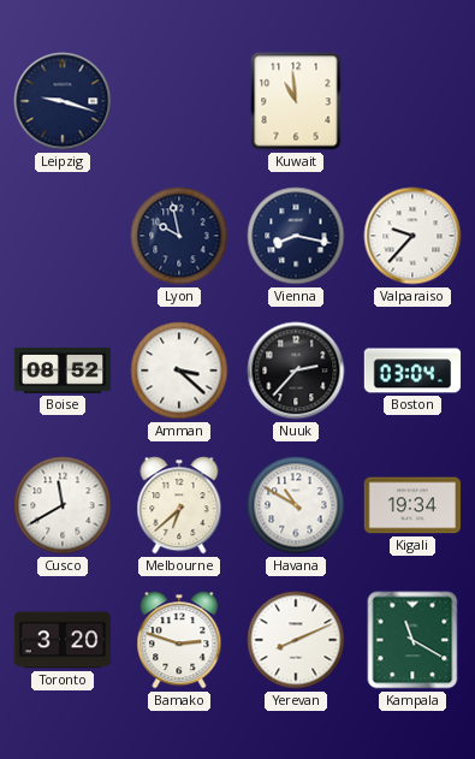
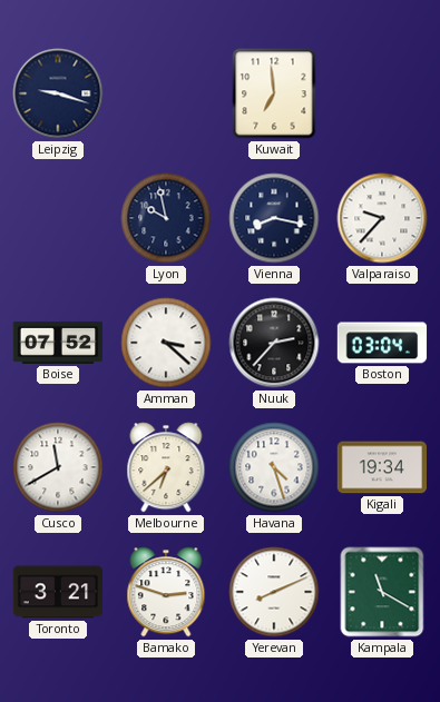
Kuwait: 10:59 -> 6:59
Boise: 08:52 -> 07:52
Havana: 10:50 -> 4:27
Toronto: 3:20 -> 3:21
